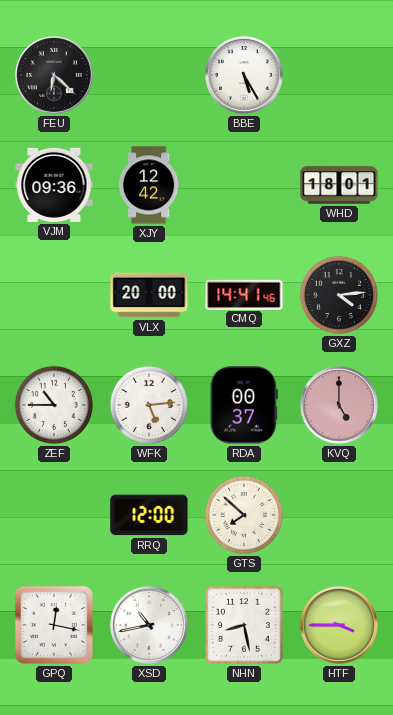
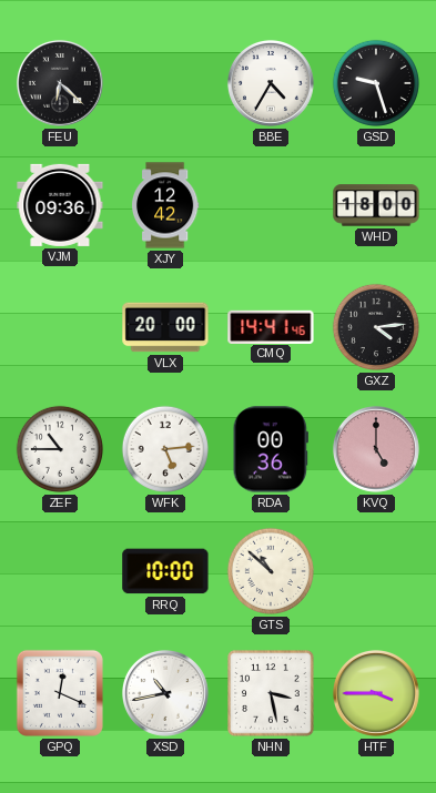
BBE: 5:25 -> 4:35
GSD: none -> 9:27
WHD: 18:01 -> 18:00
RDA: 00:37 -> 00:36
RRQ: 12:00 -> 10:00
GTS: 7:52 -> 10:52
GPQ: 12:17 -> 12:19
NHN: 8:28 -> 3:28
